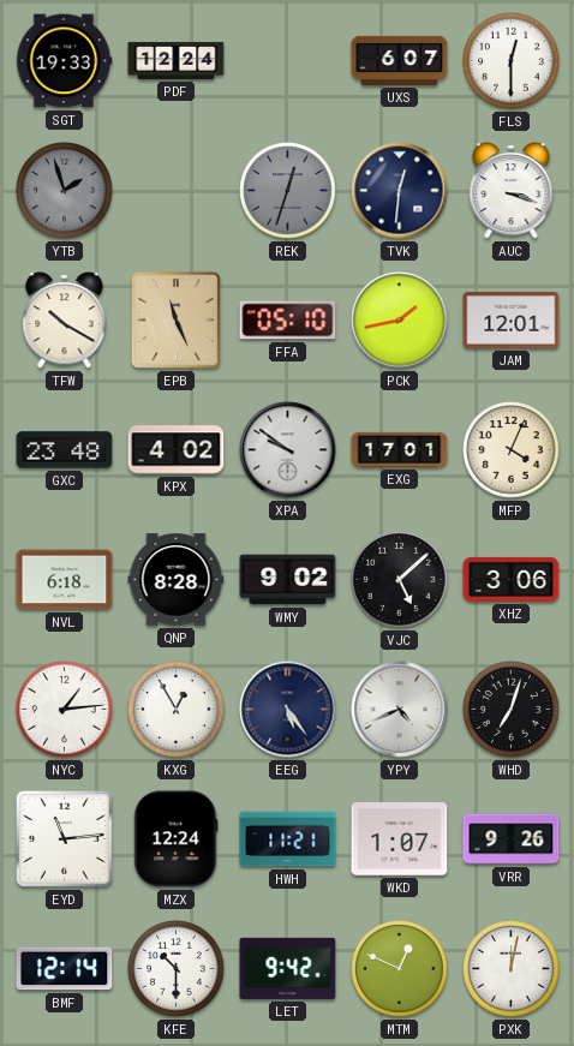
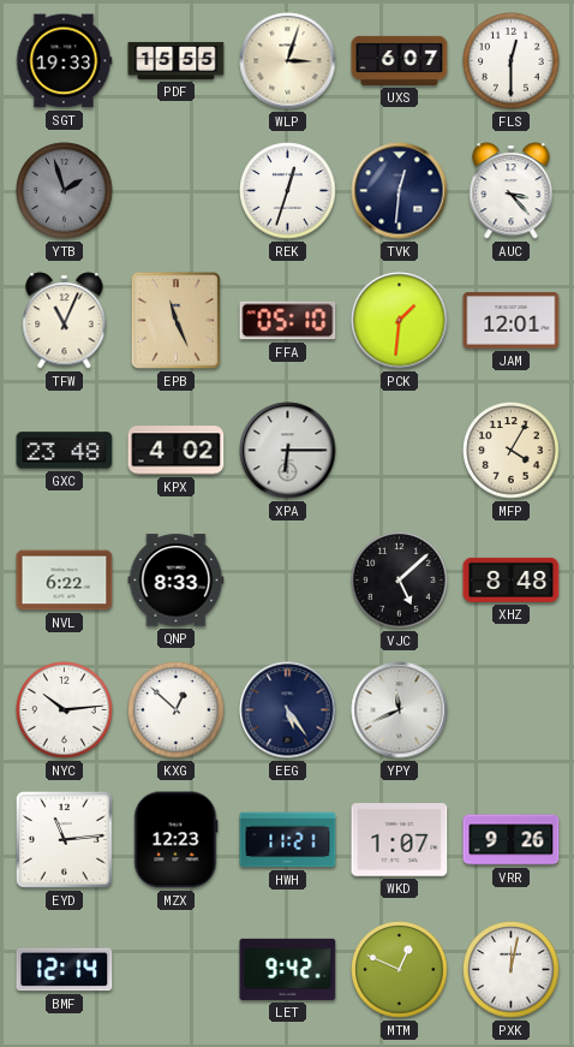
PDF: 12:24 -> 15:55
WLP: none -> 3:03
REK dial: grey -> white
AUC: 3:18 -> 3:23
TFW: 10:20 -> 11:04
PCK: 1:43 -> 1:31
XPA: 9:51 -> 6:15
EXG: 17:01 -> none
MFP: 4:04 -> 4:05
NVL: 6:18 -> 6:22
QNP: 8:28 -> 8:33
WMY: 9:02 -> none
XHZ: 3:06 -> 8:48
NYC: 1:14 -> 10:14
KXG: 12:55 -> 12:52
YPY: 4:41 -> 11:41
WHD: 7:03 -> none
MZX: 12:24 -> 12:23
KFE: 10:30 -> none
